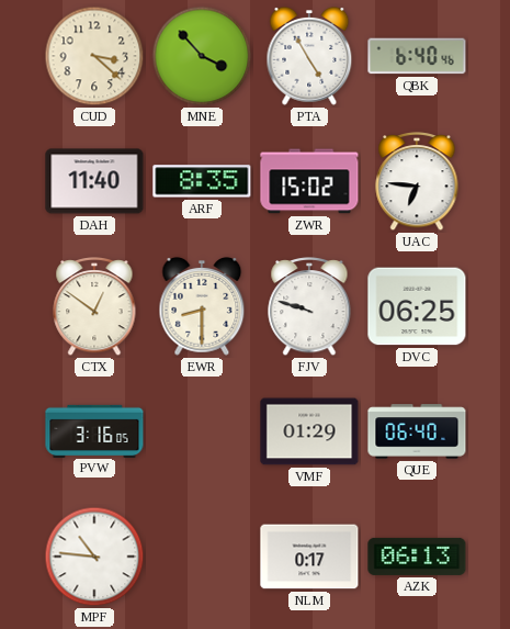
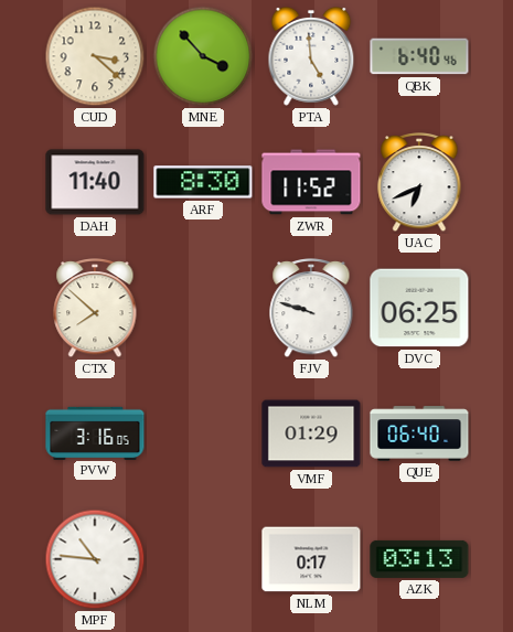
PTA: 4:55 -> 4:59
ARF: 8:35 -> 8:30
ZWR: 15:02 -> 11:52
UAC: 6:46 -> 6:41
CTX: 12:51 -> 7:52
EWR: 8:30 -> none
AZK: 06:13 -> 03:13
